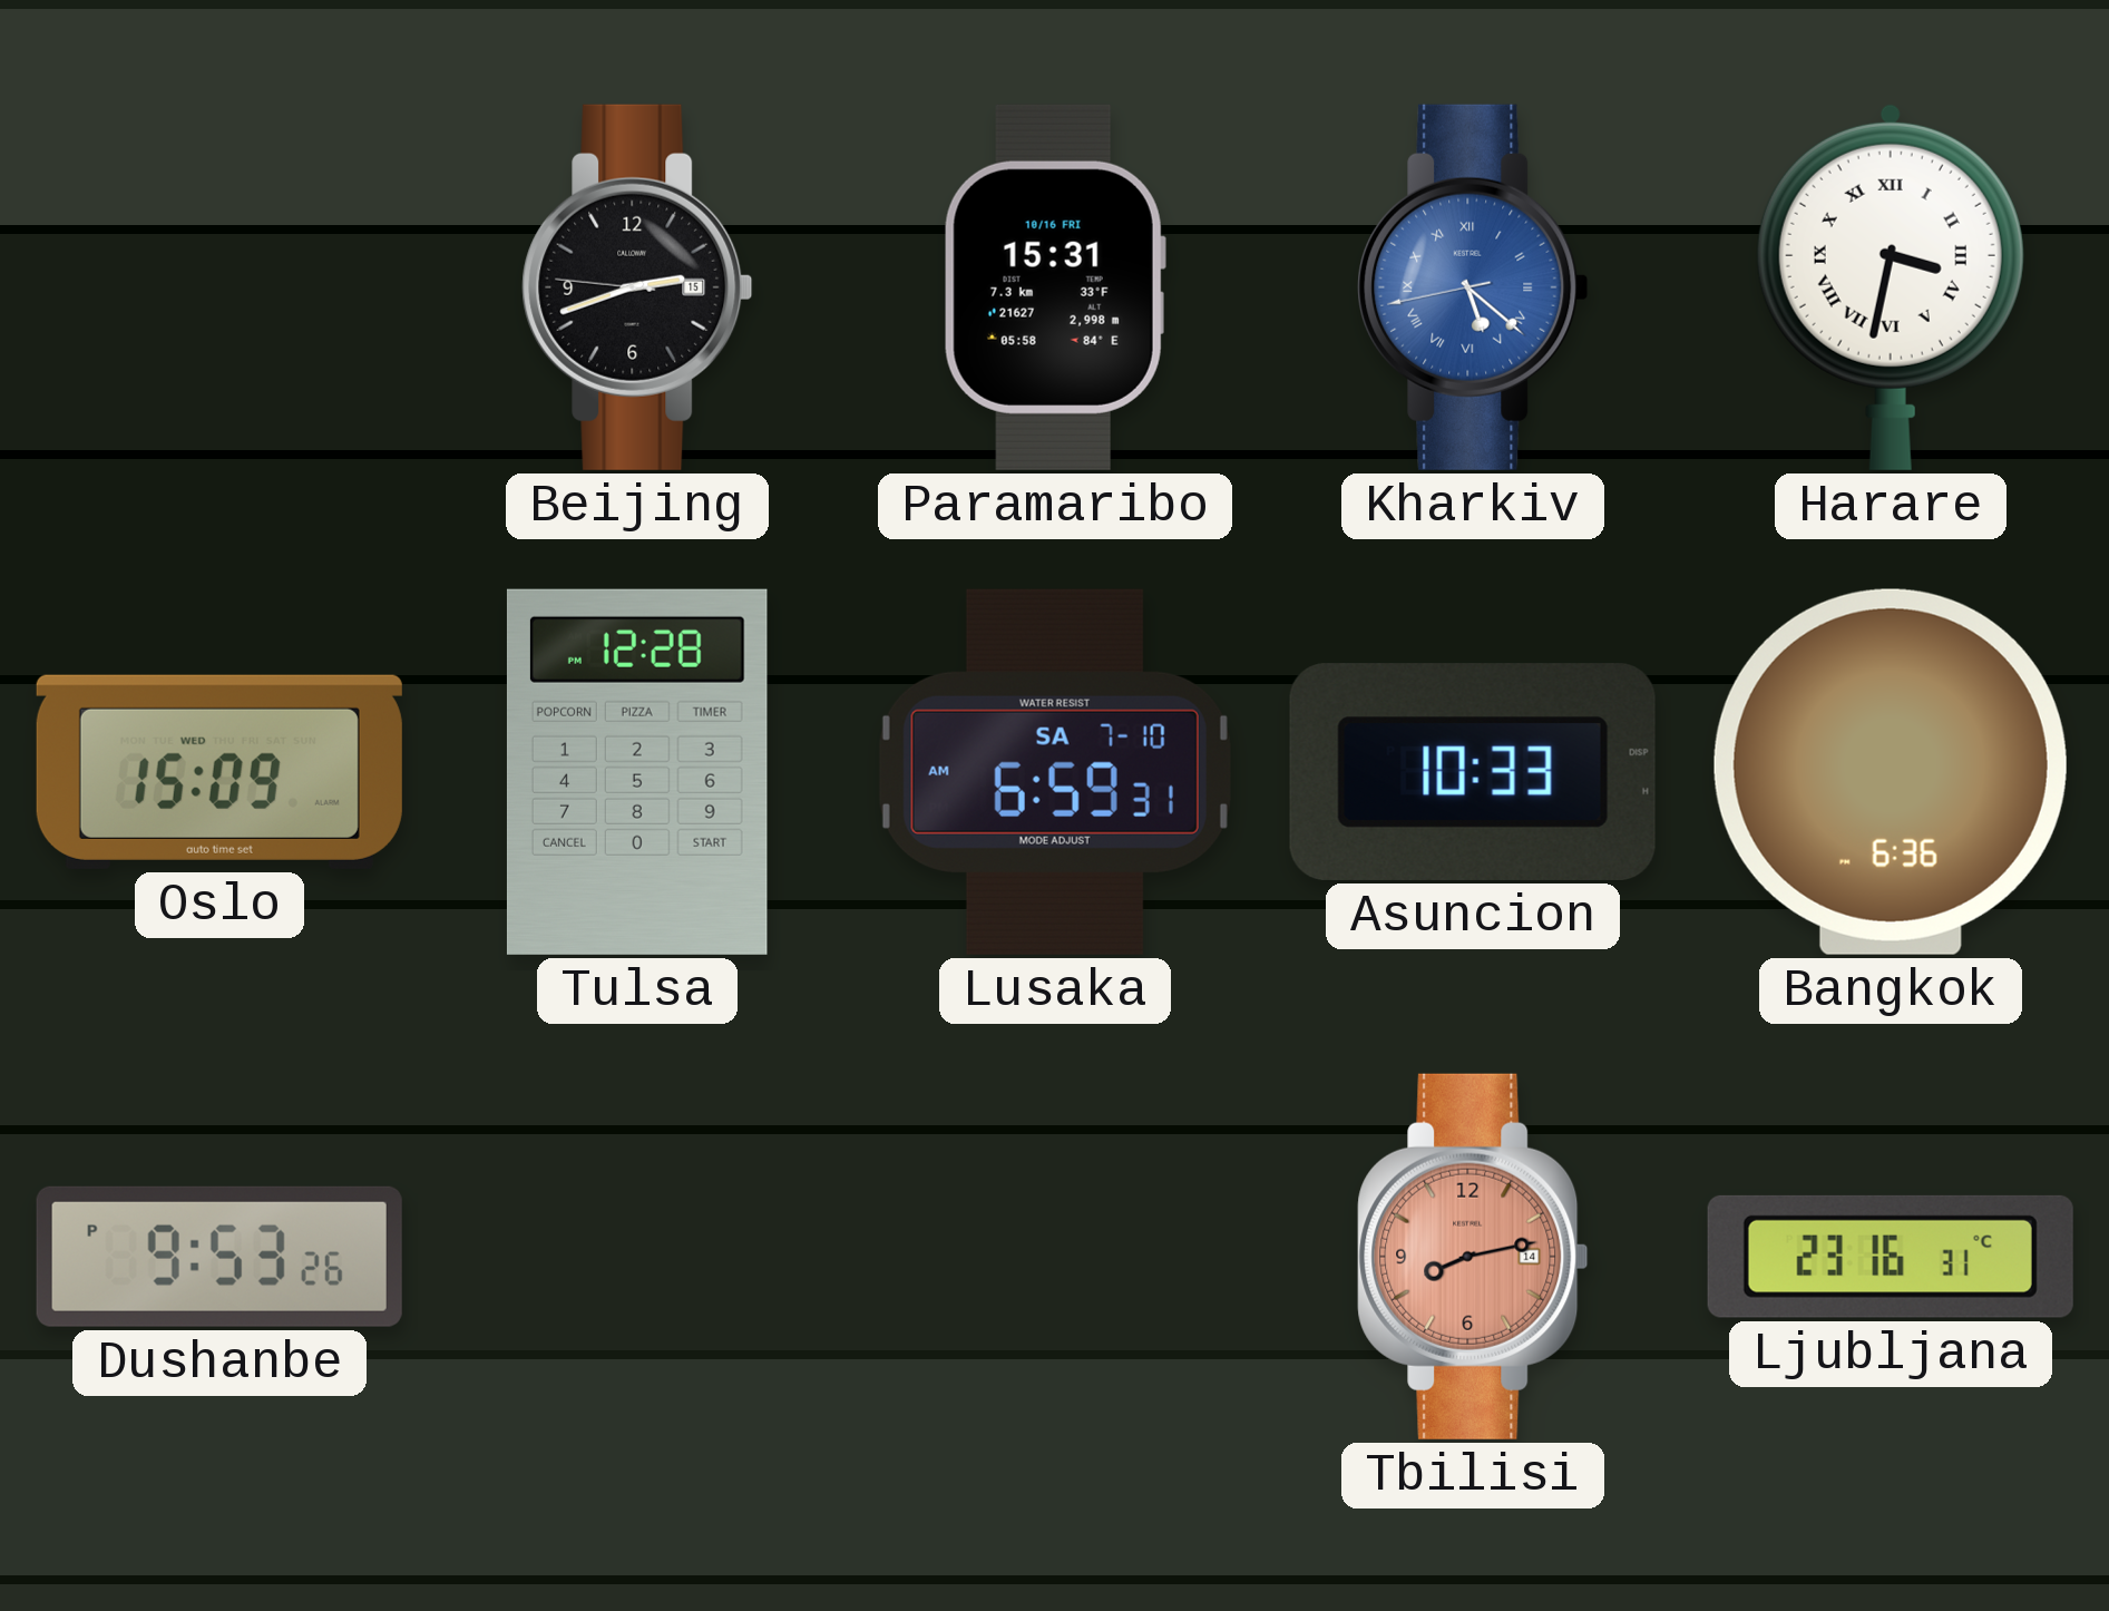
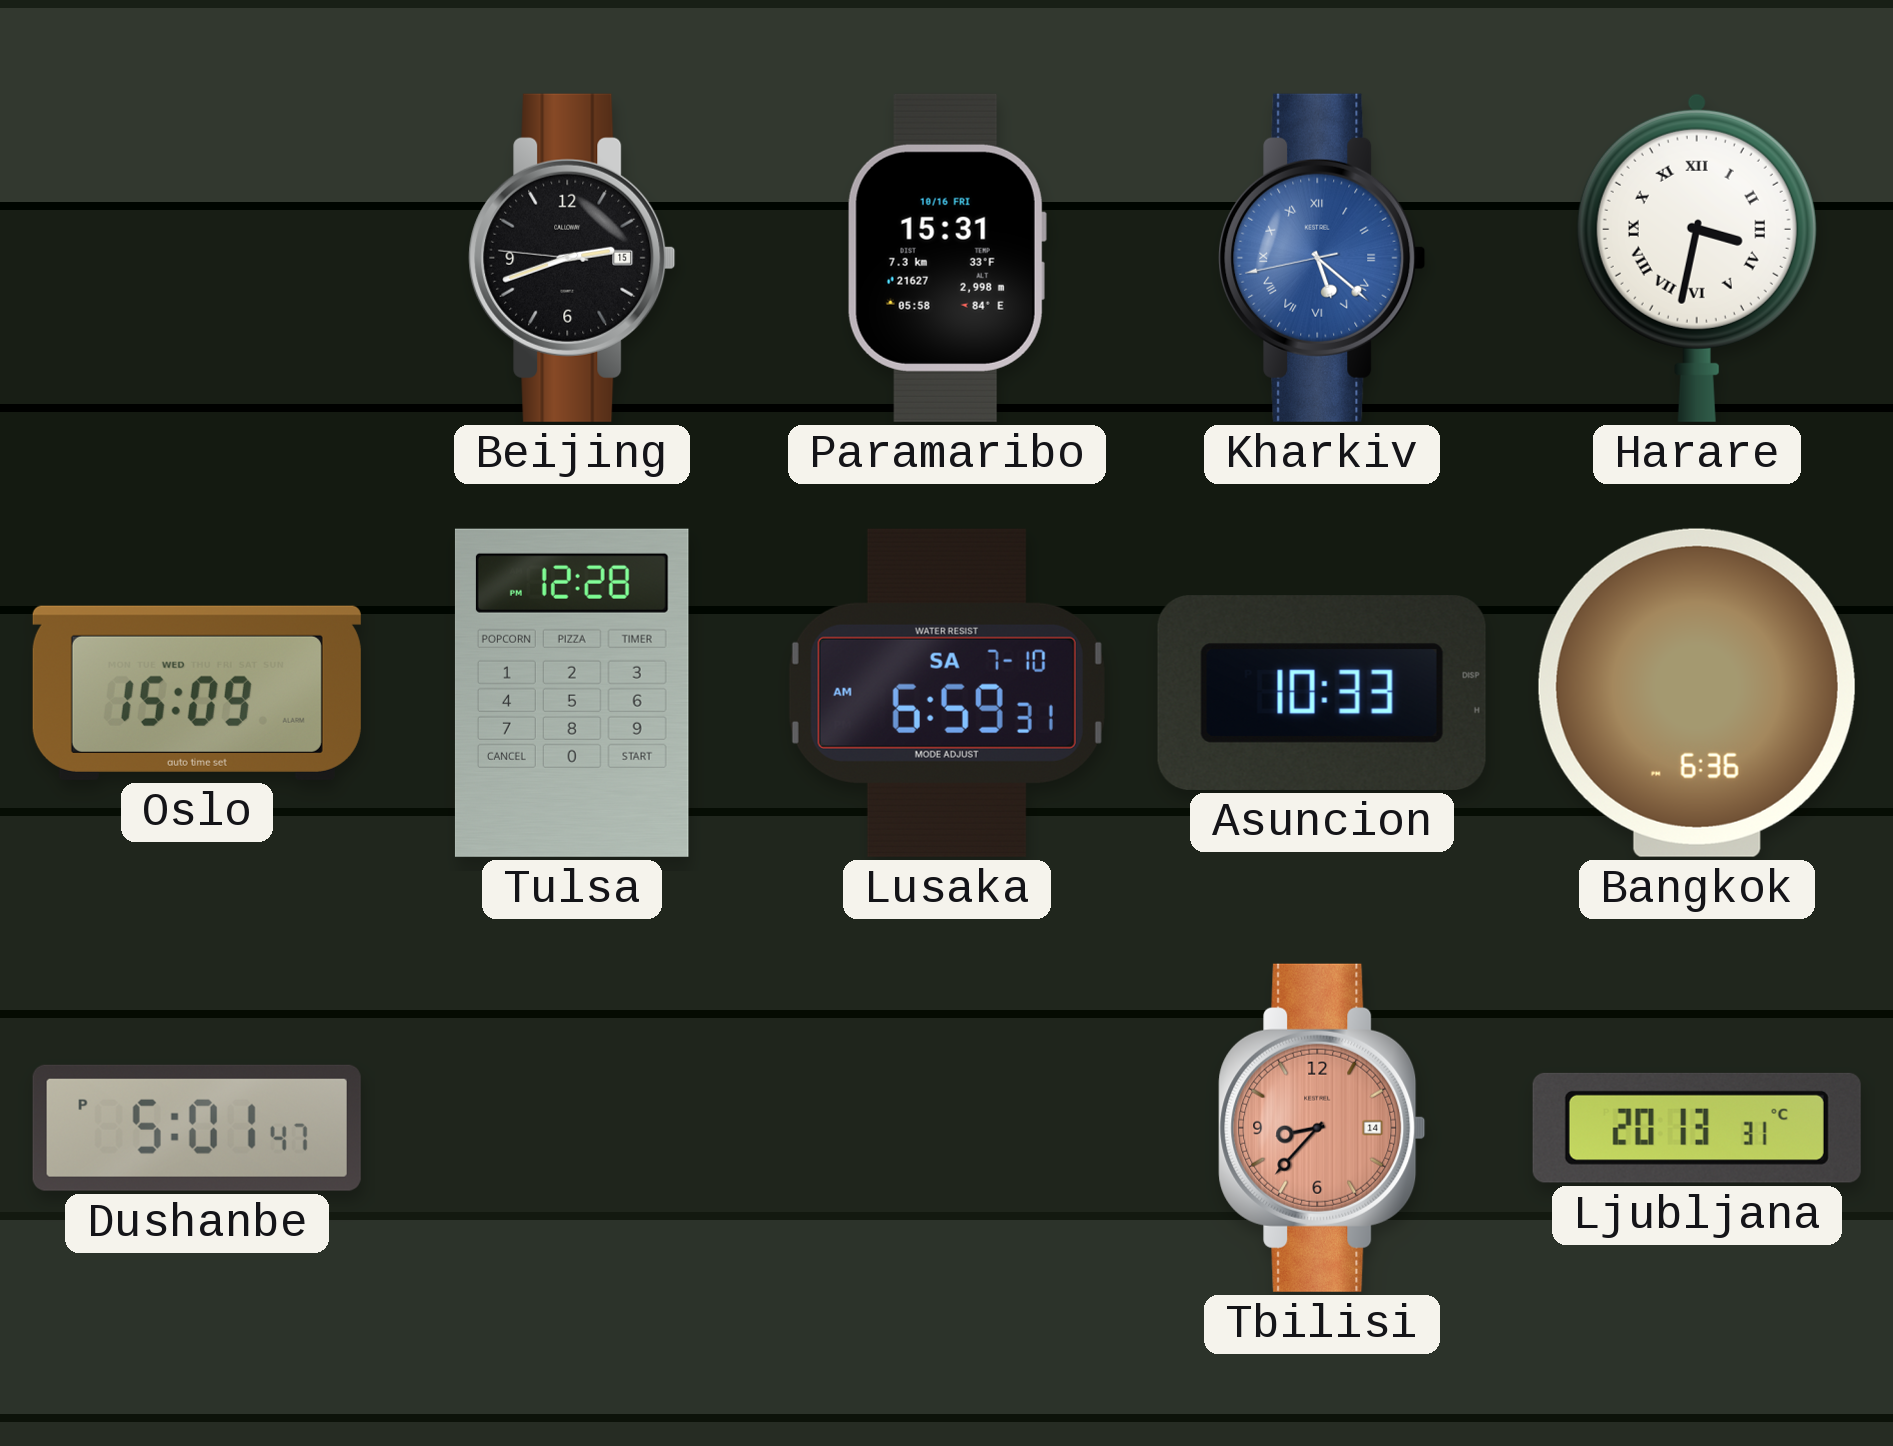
Dushanbe: 9:53 -> 5:01
Tbilisi: 8:13 -> 8:37
Ljubljana: 23:16 -> 20:13
